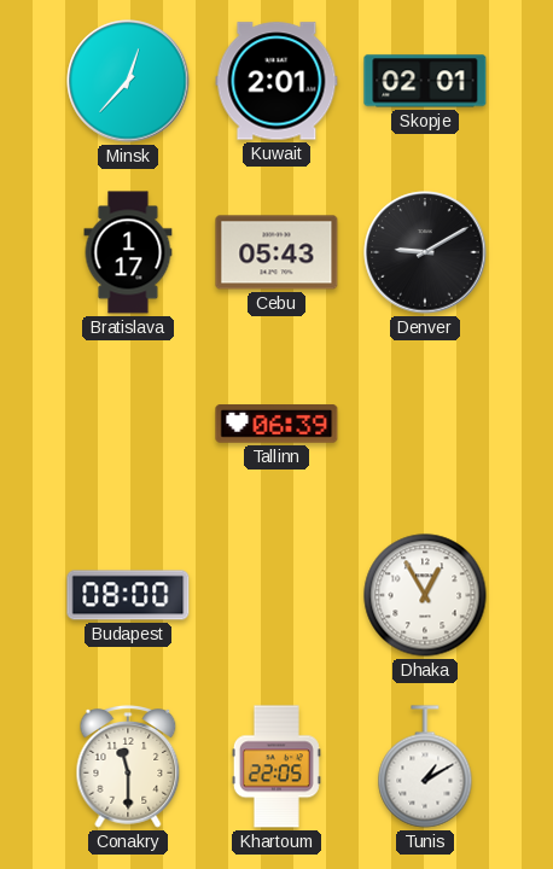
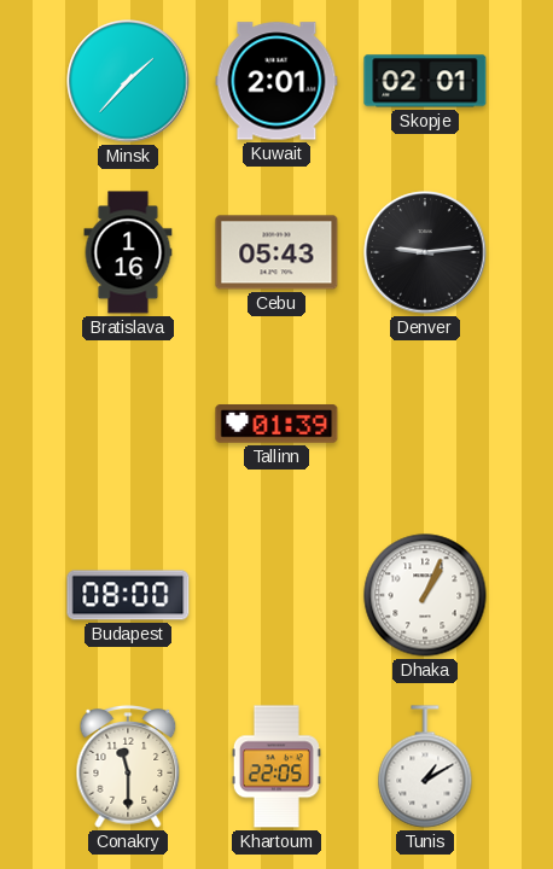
Minsk: 12:37 -> 1:37
Bratislava: 1:17 -> 1:16
Denver: 9:10 -> 9:14
Tallinn: 06:39 -> 01:39
Dhaka: 12:55 -> 1:04
